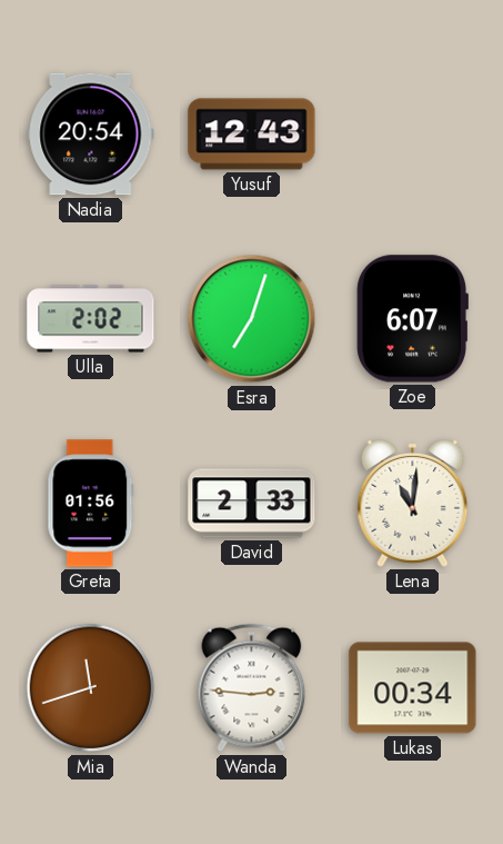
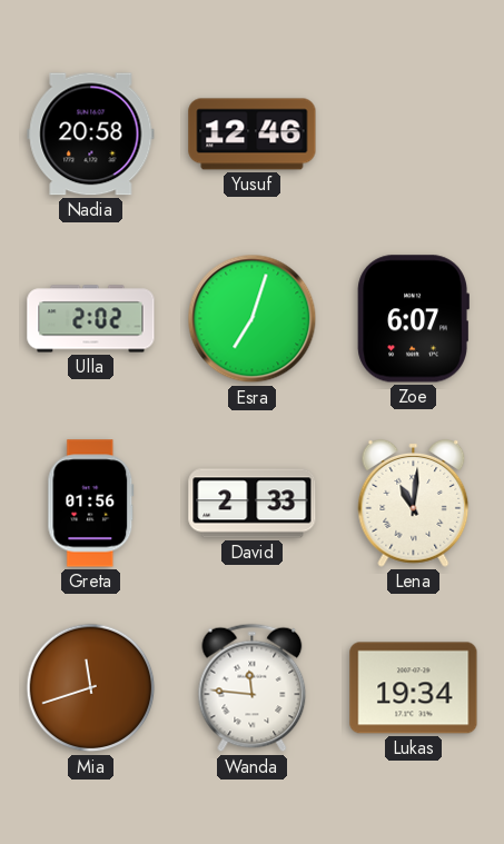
Nadia: 20:54 -> 20:58
Yusuf: 12:43 -> 12:46
Wanda: 2:46 -> 11:46
Lukas: 00:34 -> 19:34
